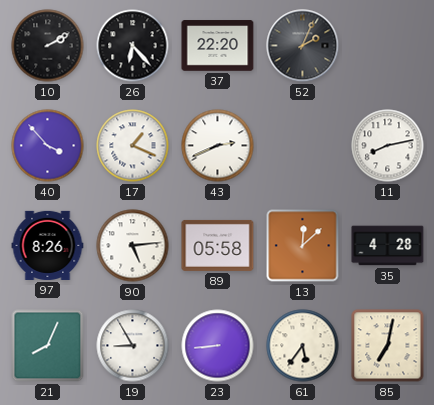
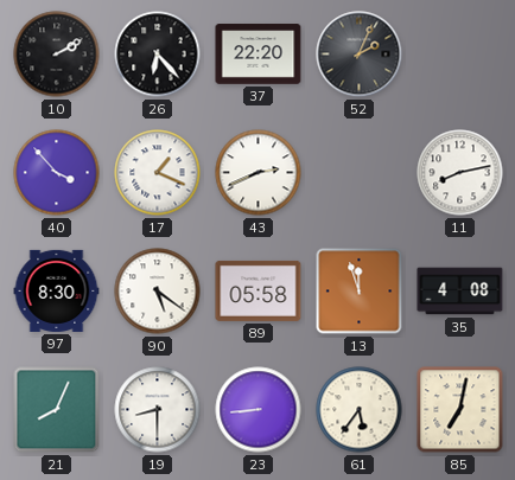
97: 8:26 -> 8:30
90: 5:14 -> 5:21
13: 12:08 -> 11:57
35: 4:28 -> 4:08
19: 8:55 -> 8:30
